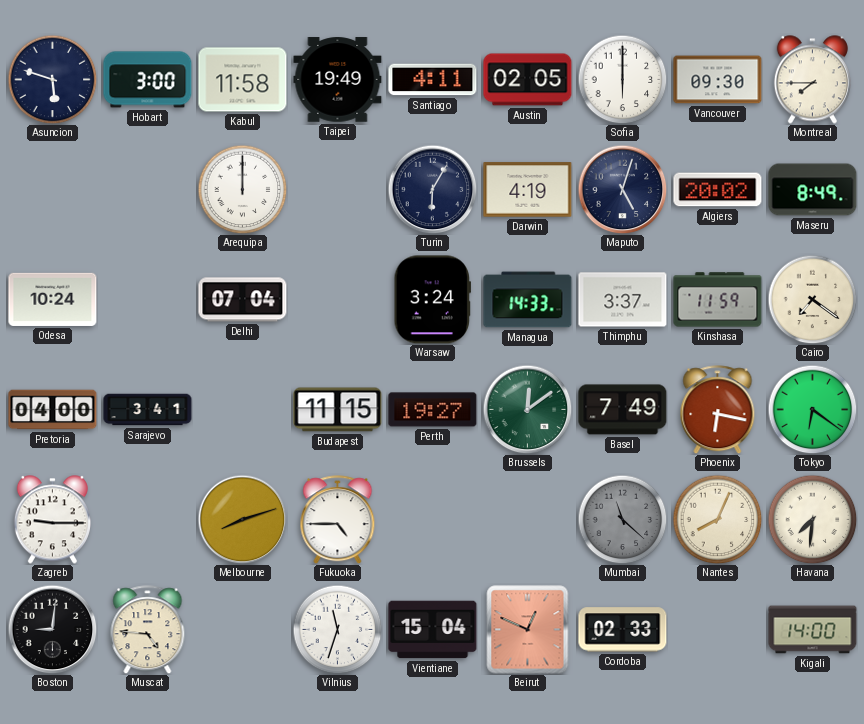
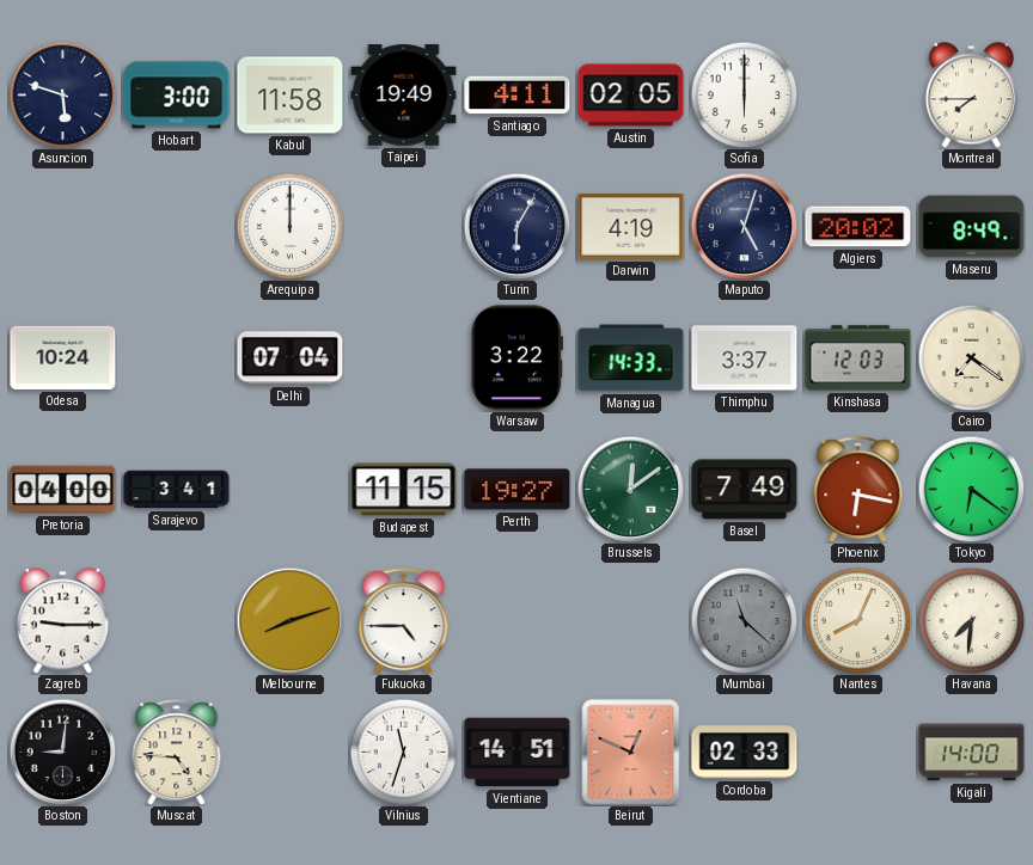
Vancouver: 09:30 -> none
Warsaw: 3:24 -> 3:22
Kinshasa: 11:59 -> 12:03
Vientiane: 15:04 -> 14:51
